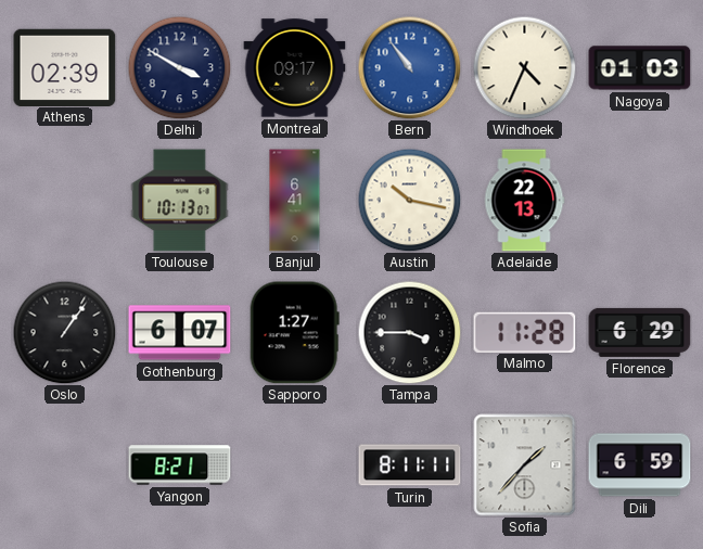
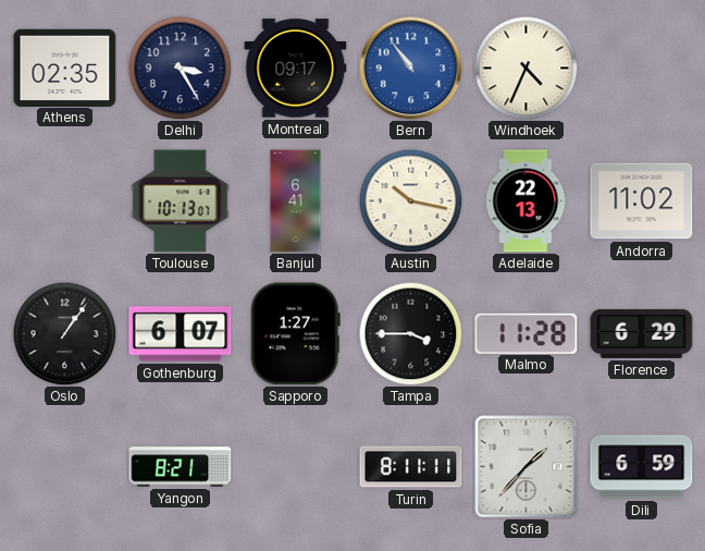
Athens: 02:39 -> 02:35
Delhi: 3:50 -> 3:25
Nagoya: 01:03 -> none
Andorra: none -> 11:02
